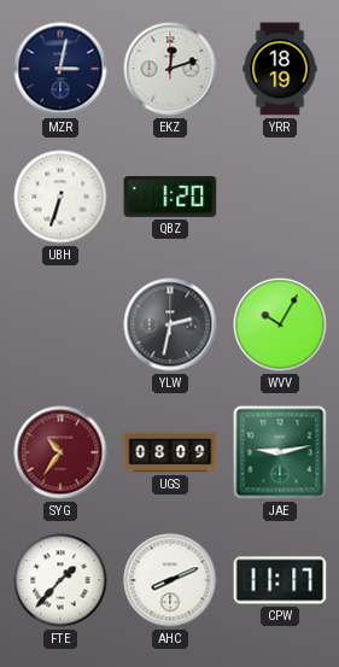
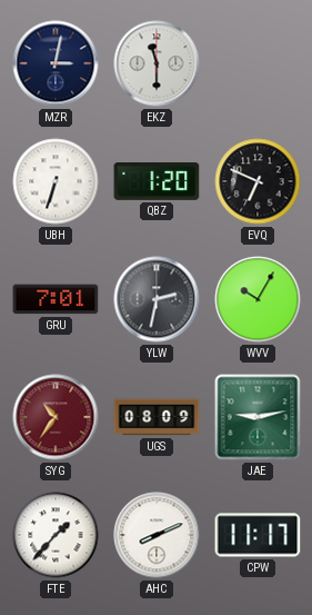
EKZ: 12:12 -> 11:30
YRR: 18:19 -> none
EVQ: none -> 6:49
GRU: none -> 7:01
